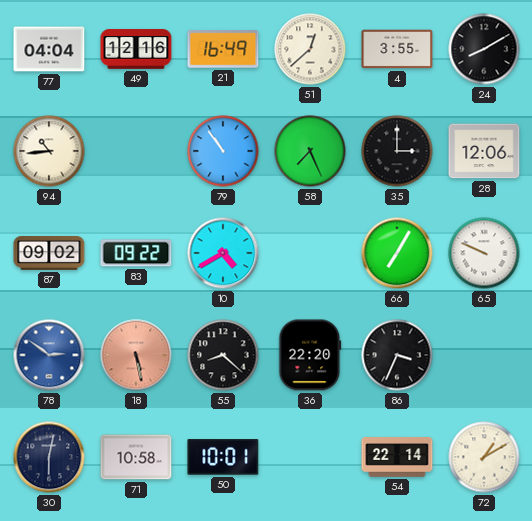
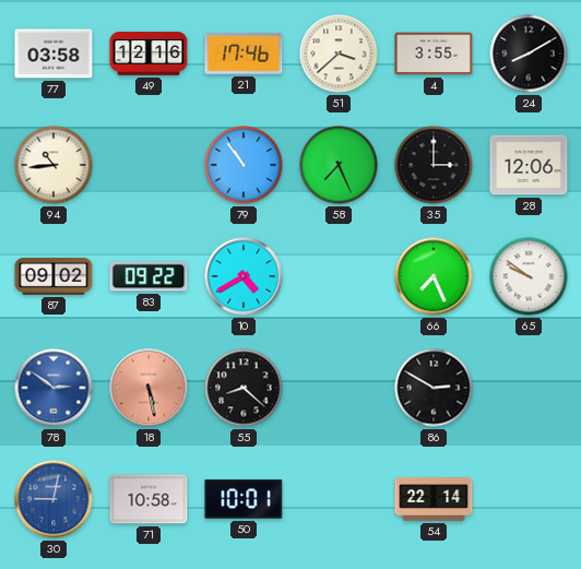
77: 04:04 -> 03:58
21: 16:49 -> 17:46
51: 12:38 -> 3:38
66: 7:05 -> 7:26
65: 9:49 -> 9:51
36: 22:20 -> none
86: 3:34 -> 2:50
30: 6:02 -> 9:02
30 dial: navy -> blue
72: 1:10 -> none
